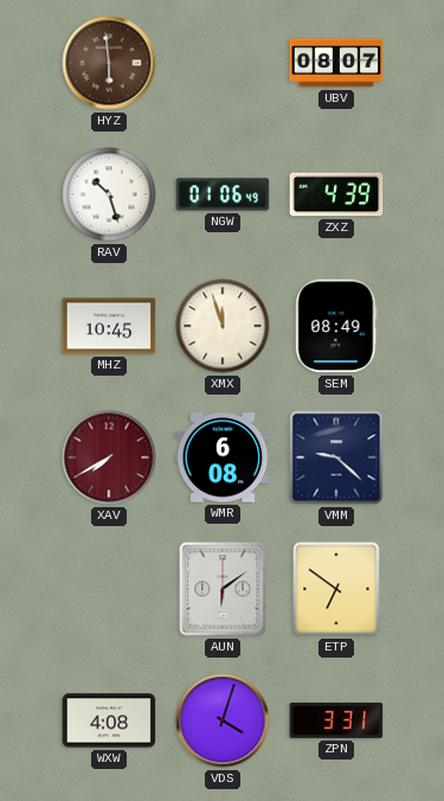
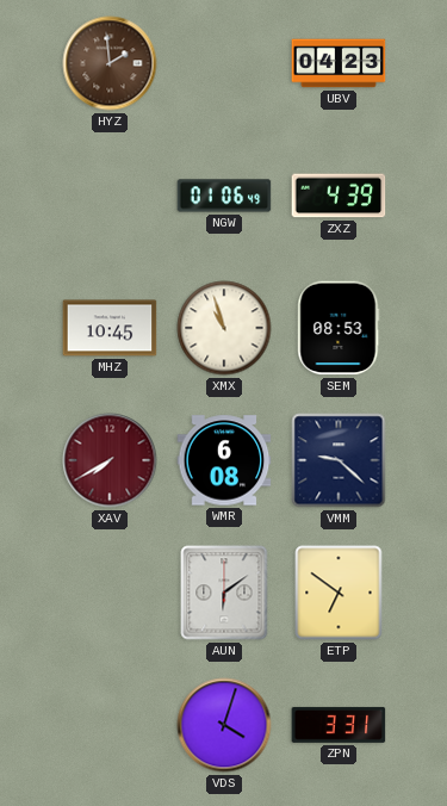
HYZ: 5:59 -> 1:59
UBV: 08:07 -> 04:23
RAV: 10:27 -> none
XMX: 11:57 -> 10:57
SEM: 08:49 -> 08:53
WXW: 4:08 -> none
